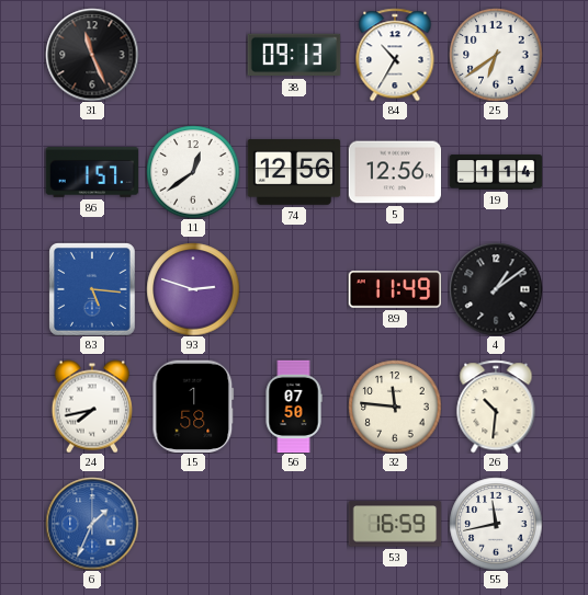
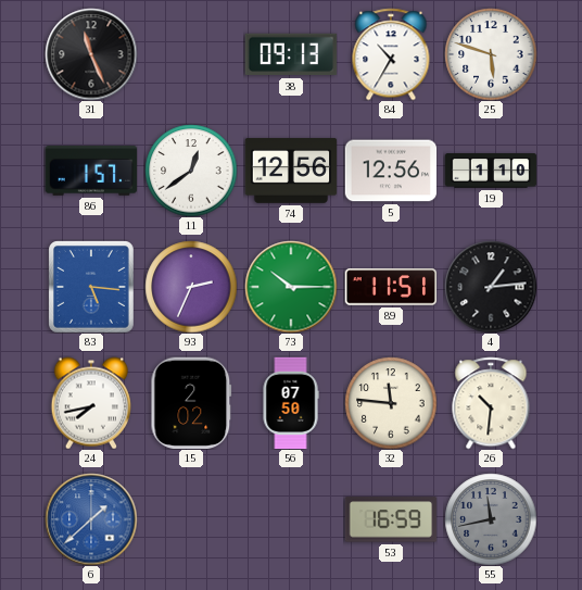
25: 6:39 -> 5:48
19: 1:14 -> 1:10
93: 2:48 -> 2:34
73: none -> 10:15
89: 11:49 -> 11:51
4: 1:09 -> 1:14
15: 1:58 -> 2:02
6: 1:34 -> 1:38
55 dial: white -> grey
